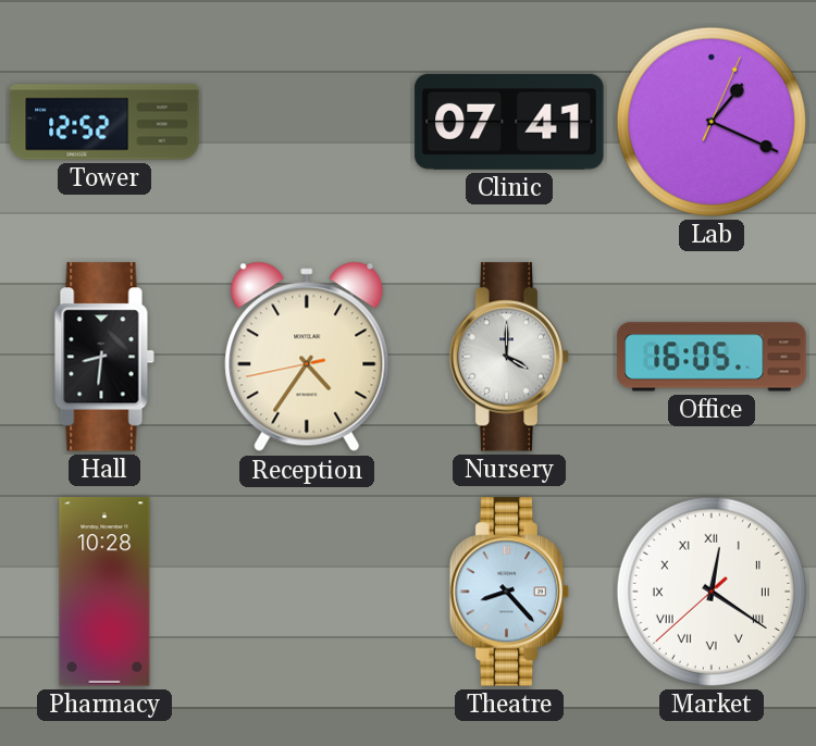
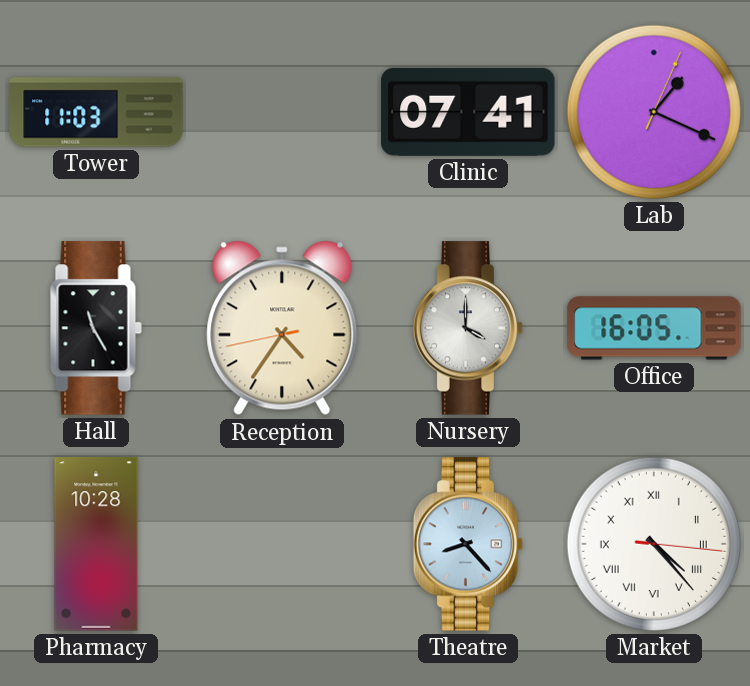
Tower: 12:52 -> 11:03
Hall: 8:31 -> 11:25
Market: 12:20 -> 4:23
